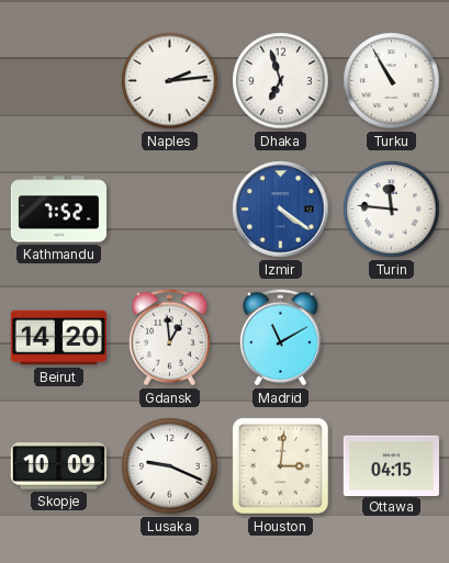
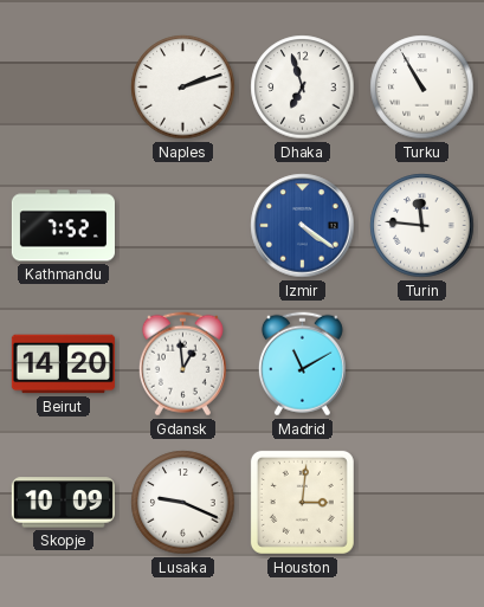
Naples: 2:14 -> 2:12
Ottawa: 04:15 -> none
